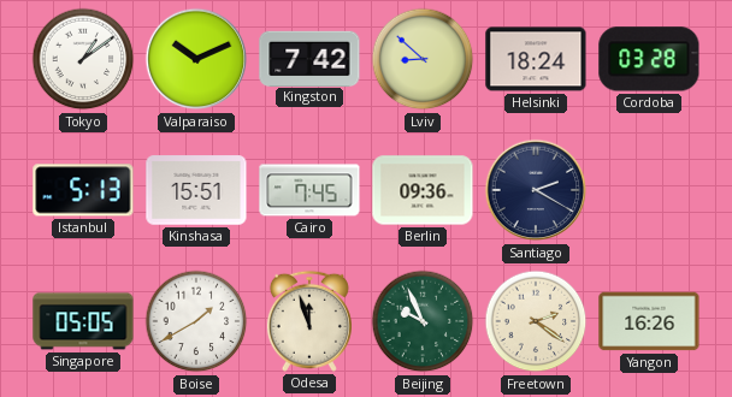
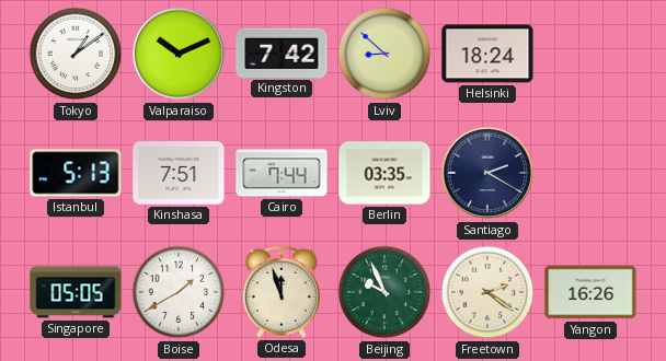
Cordoba: 03:28 -> none
Kinshasa: 15:51 -> 7:51
Cairo: 7:45 -> 7:44
Berlin: 09:36 -> 03:35
